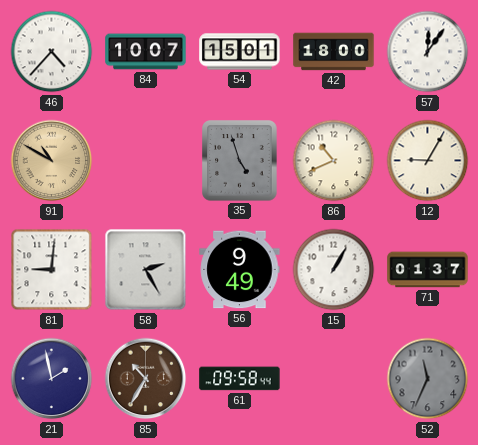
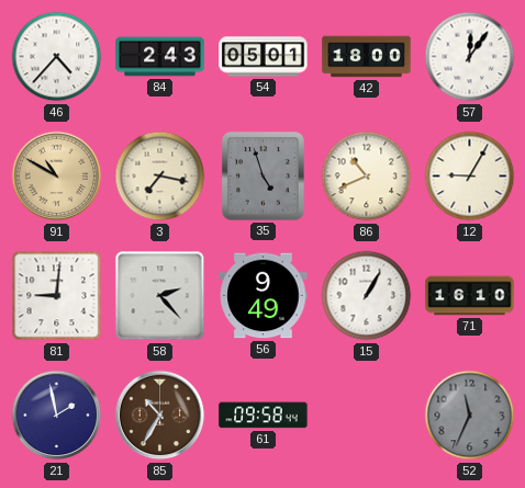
84: 10:07 -> 2:43
54: 15:01 -> 05:01
3: none -> 7:17
58: 2:25 -> 2:23
71: 01:37 -> 16:10
